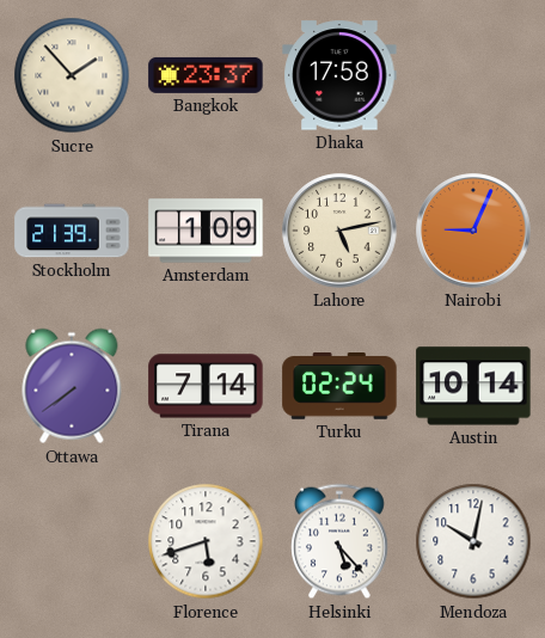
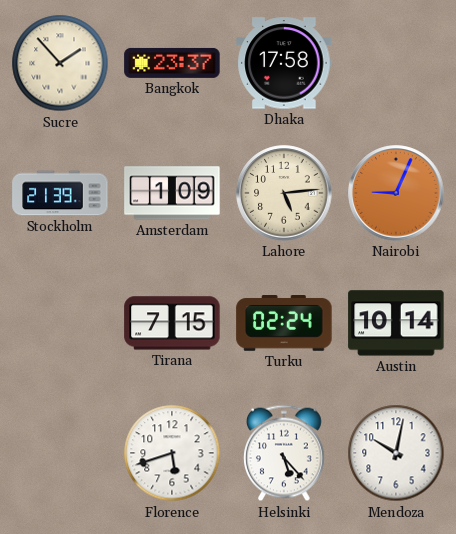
Lahore: 5:13 -> 5:14
Ottawa: 7:39 -> none
Tirana: 7:14 -> 7:15
